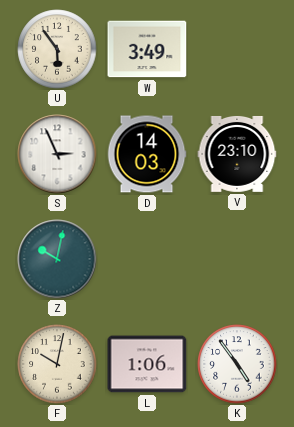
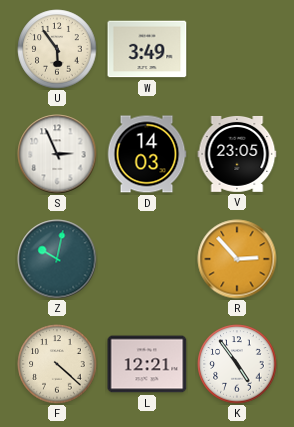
V: 23:10 -> 23:05
R: none -> 2:53
F: 10:02 -> 4:22
L: 1:06 -> 12:21
